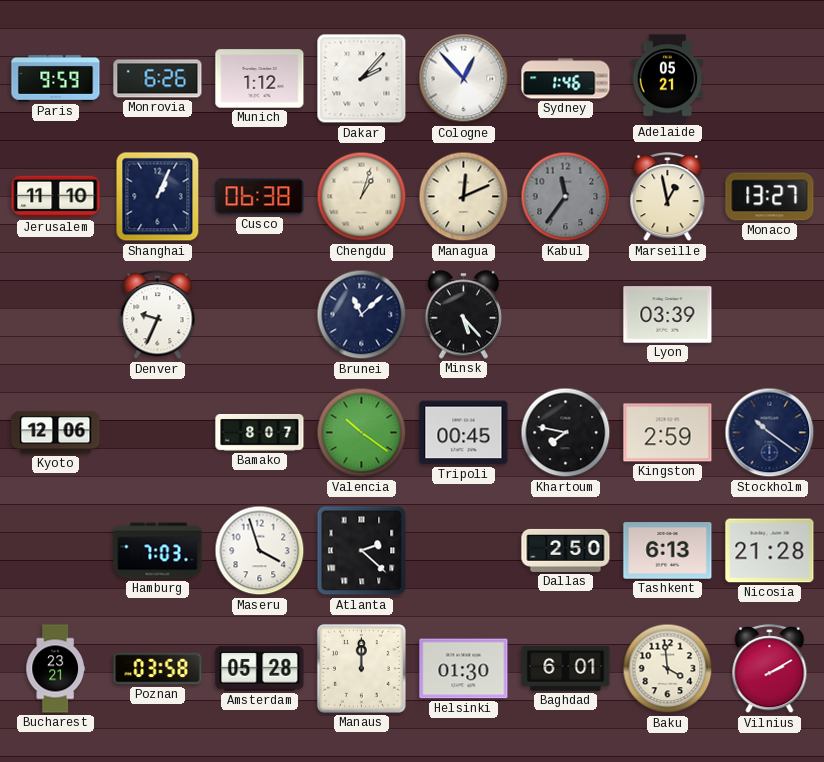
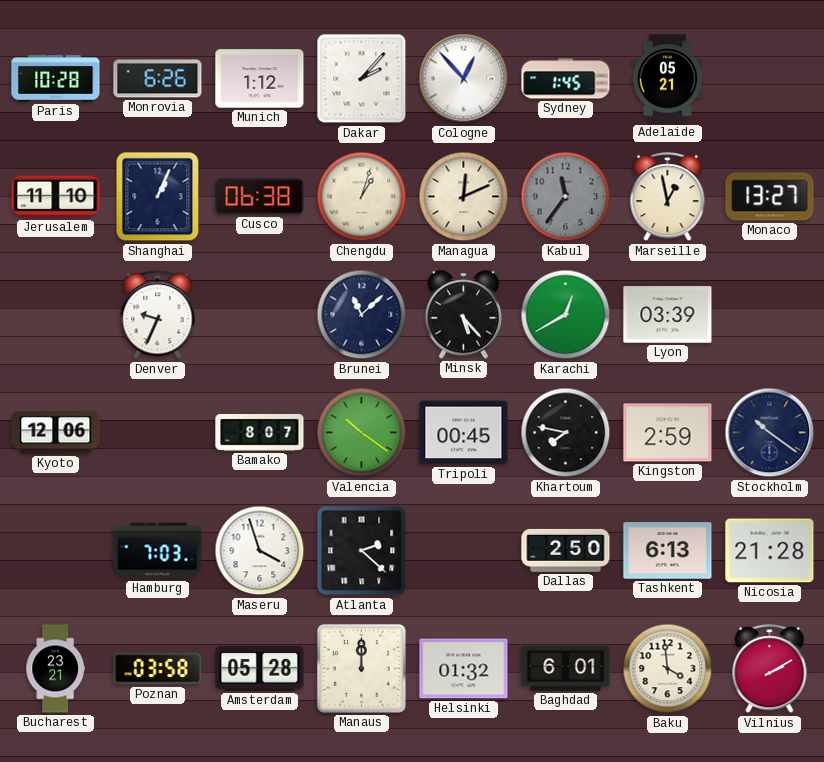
Paris: 9:59 -> 10:28
Sydney: 1:46 -> 1:45
Karachi: none -> 12:40
Helsinki: 01:30 -> 01:32
